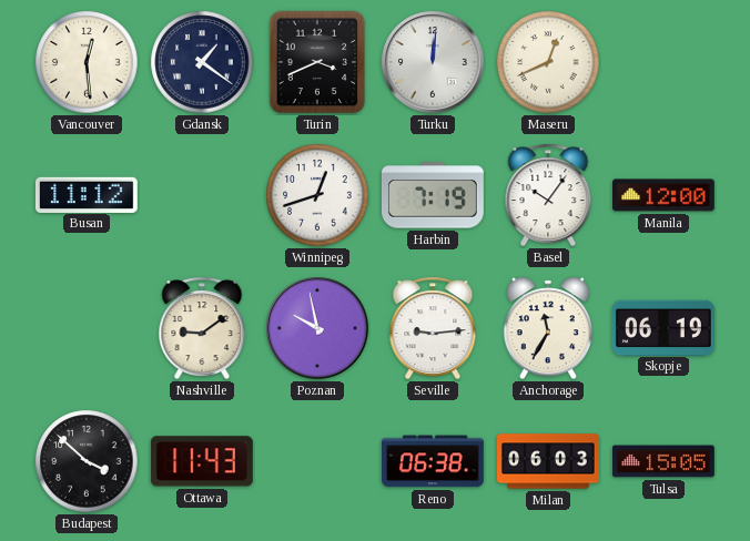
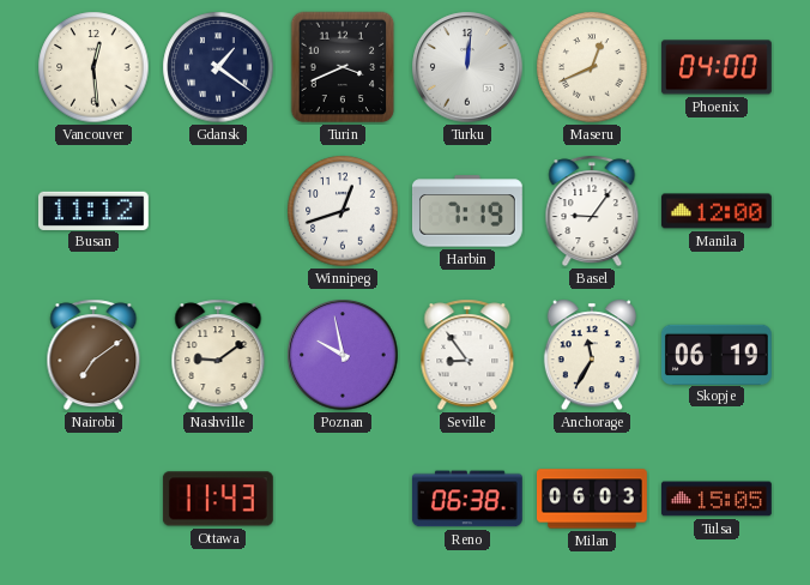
Phoenix: none -> 04:00
Basel: 10:06 -> 9:06
Nairobi: none -> 7:09
Seville: 9:14 -> 8:54
Budapest: 3:52 -> none
